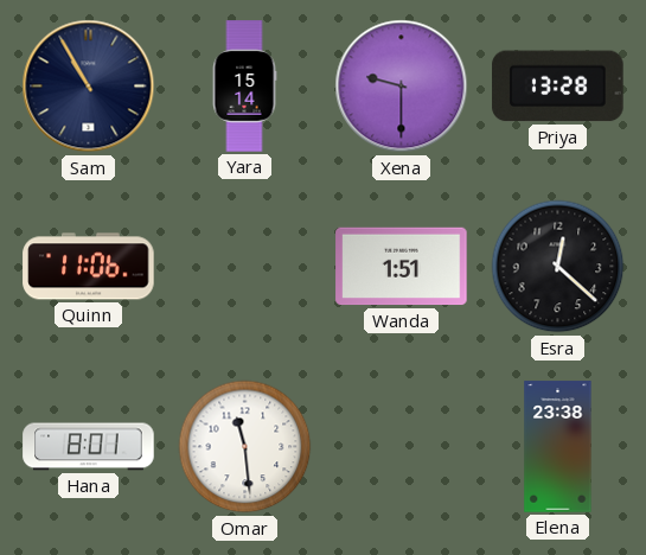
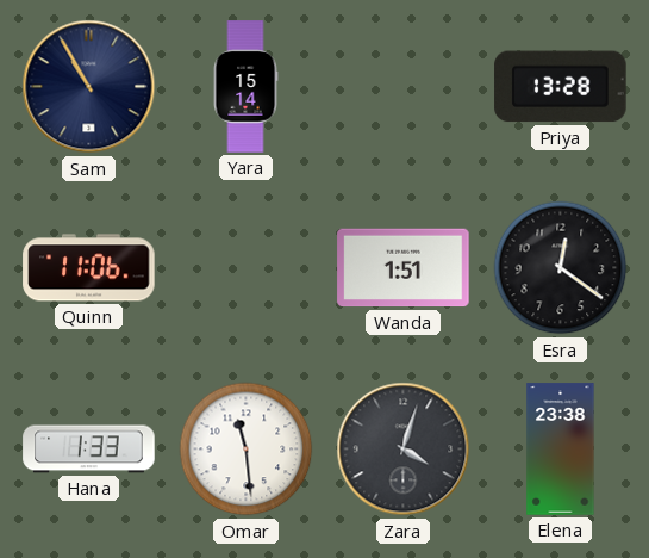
Xena: 9:30 -> none
Esra: 12:22 -> 12:21
Hana: 8:01 -> 1:33
Zara: none -> 4:03
